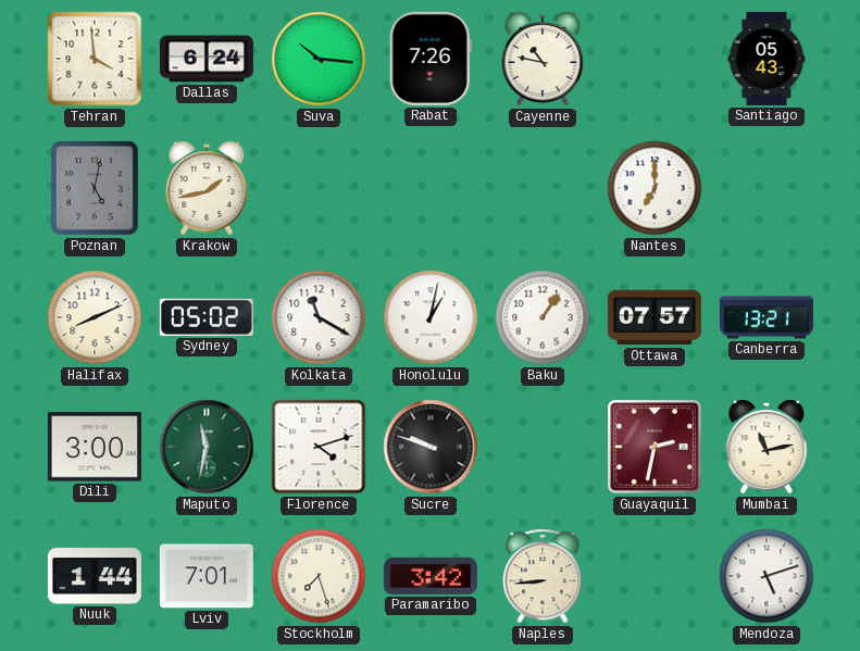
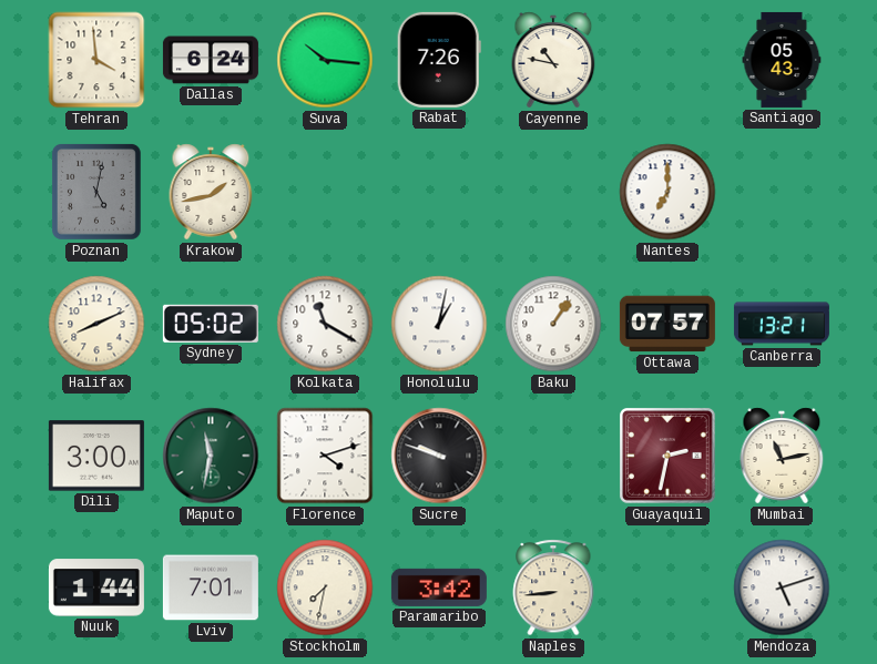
Stockholm: 7:27 -> 7:32
